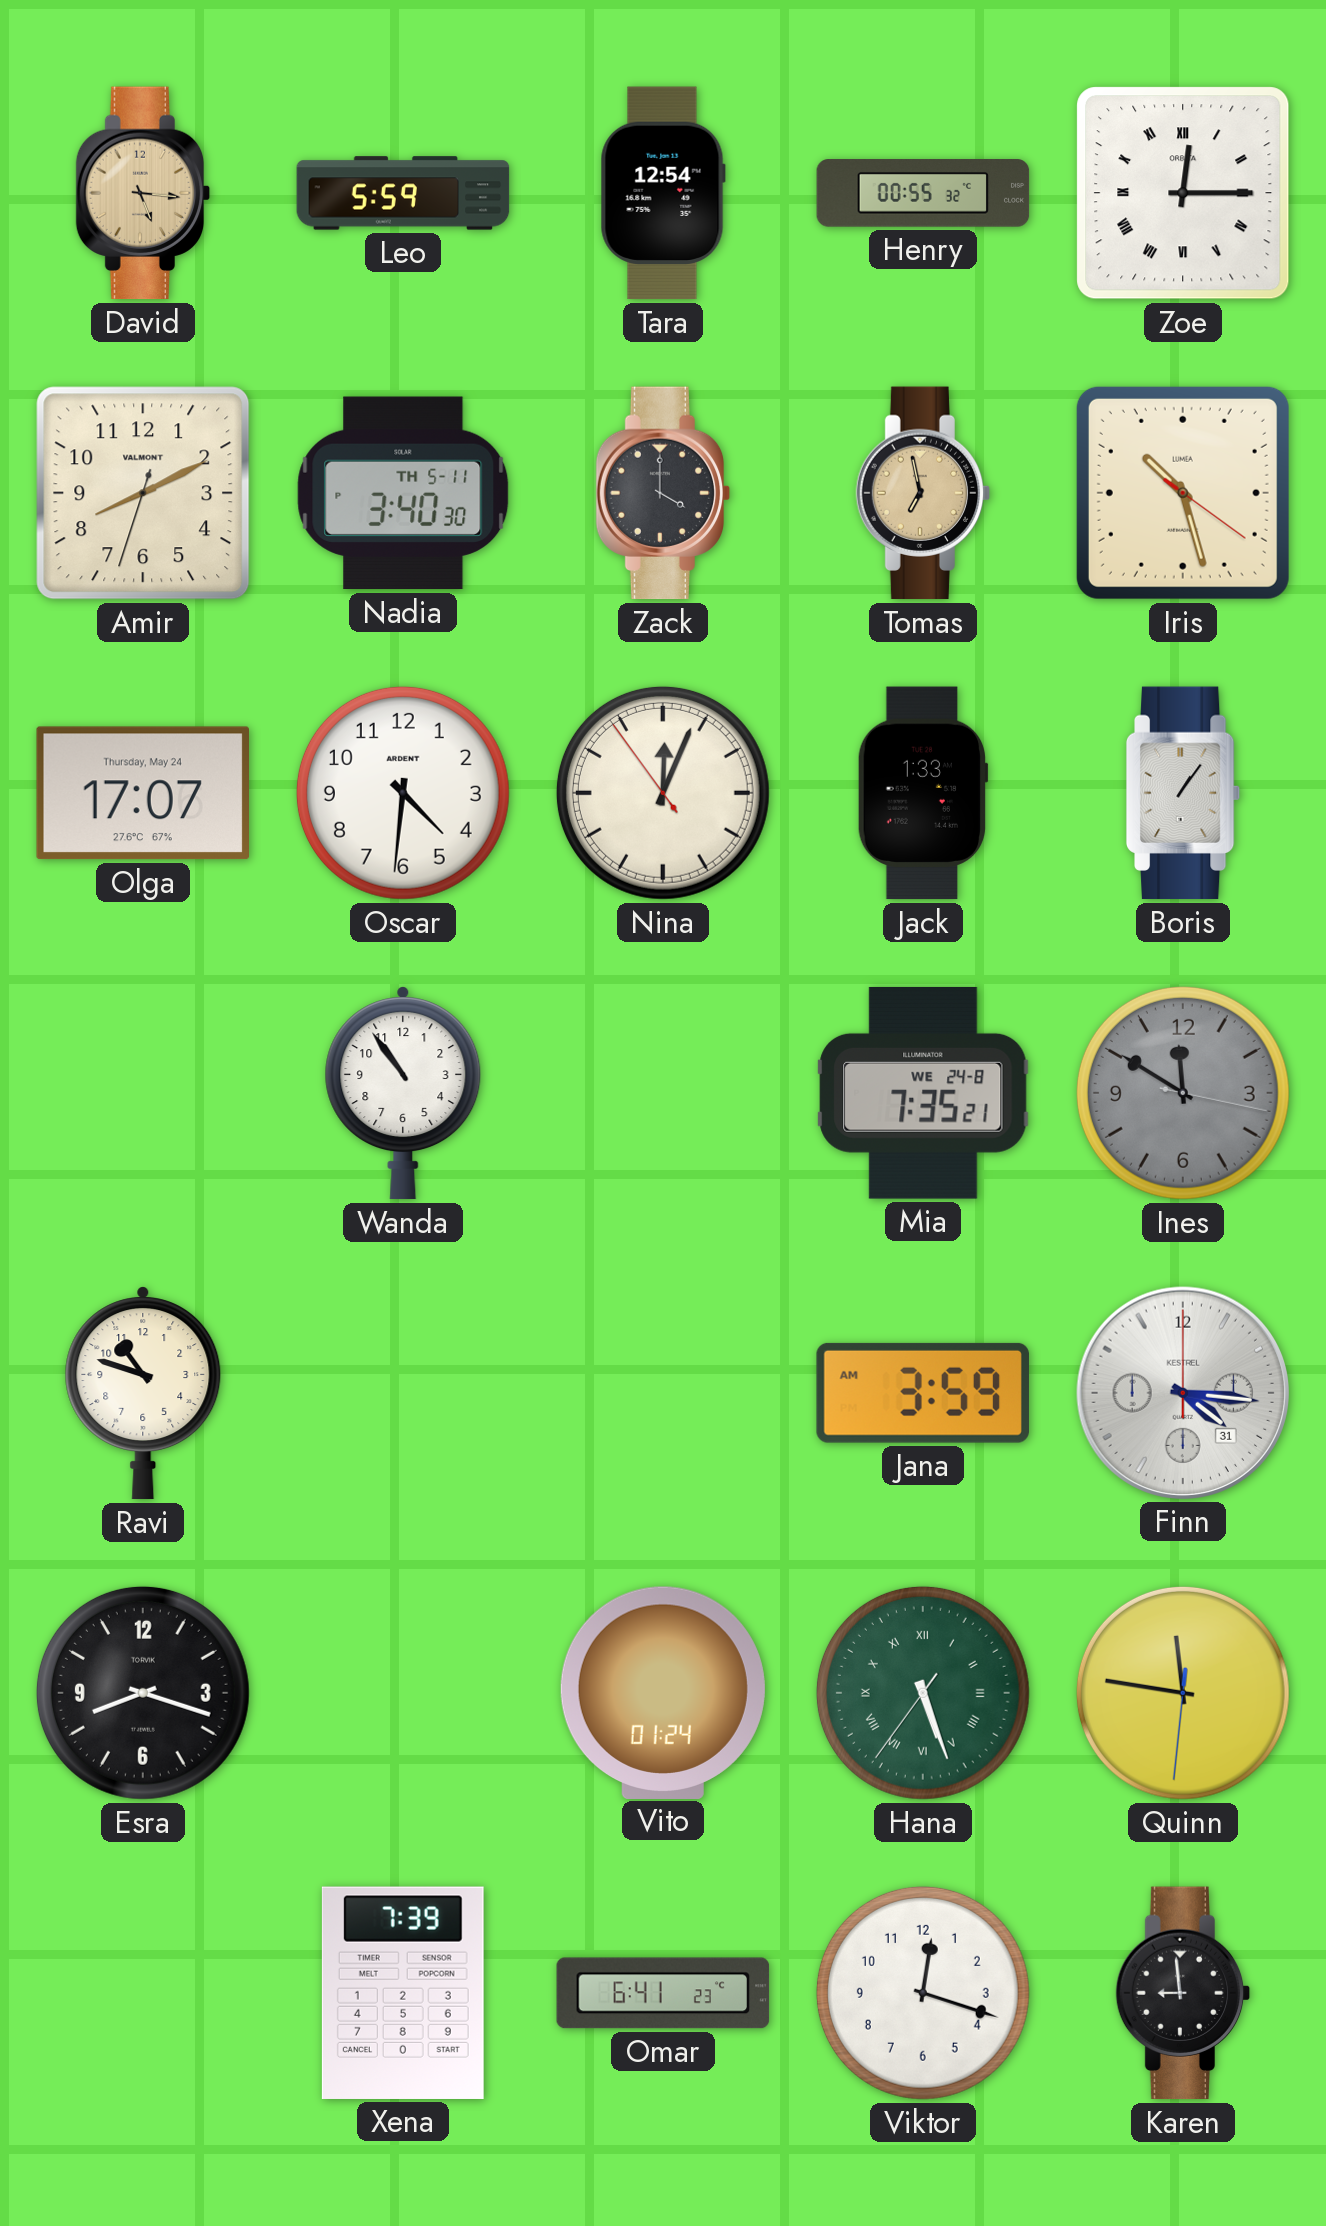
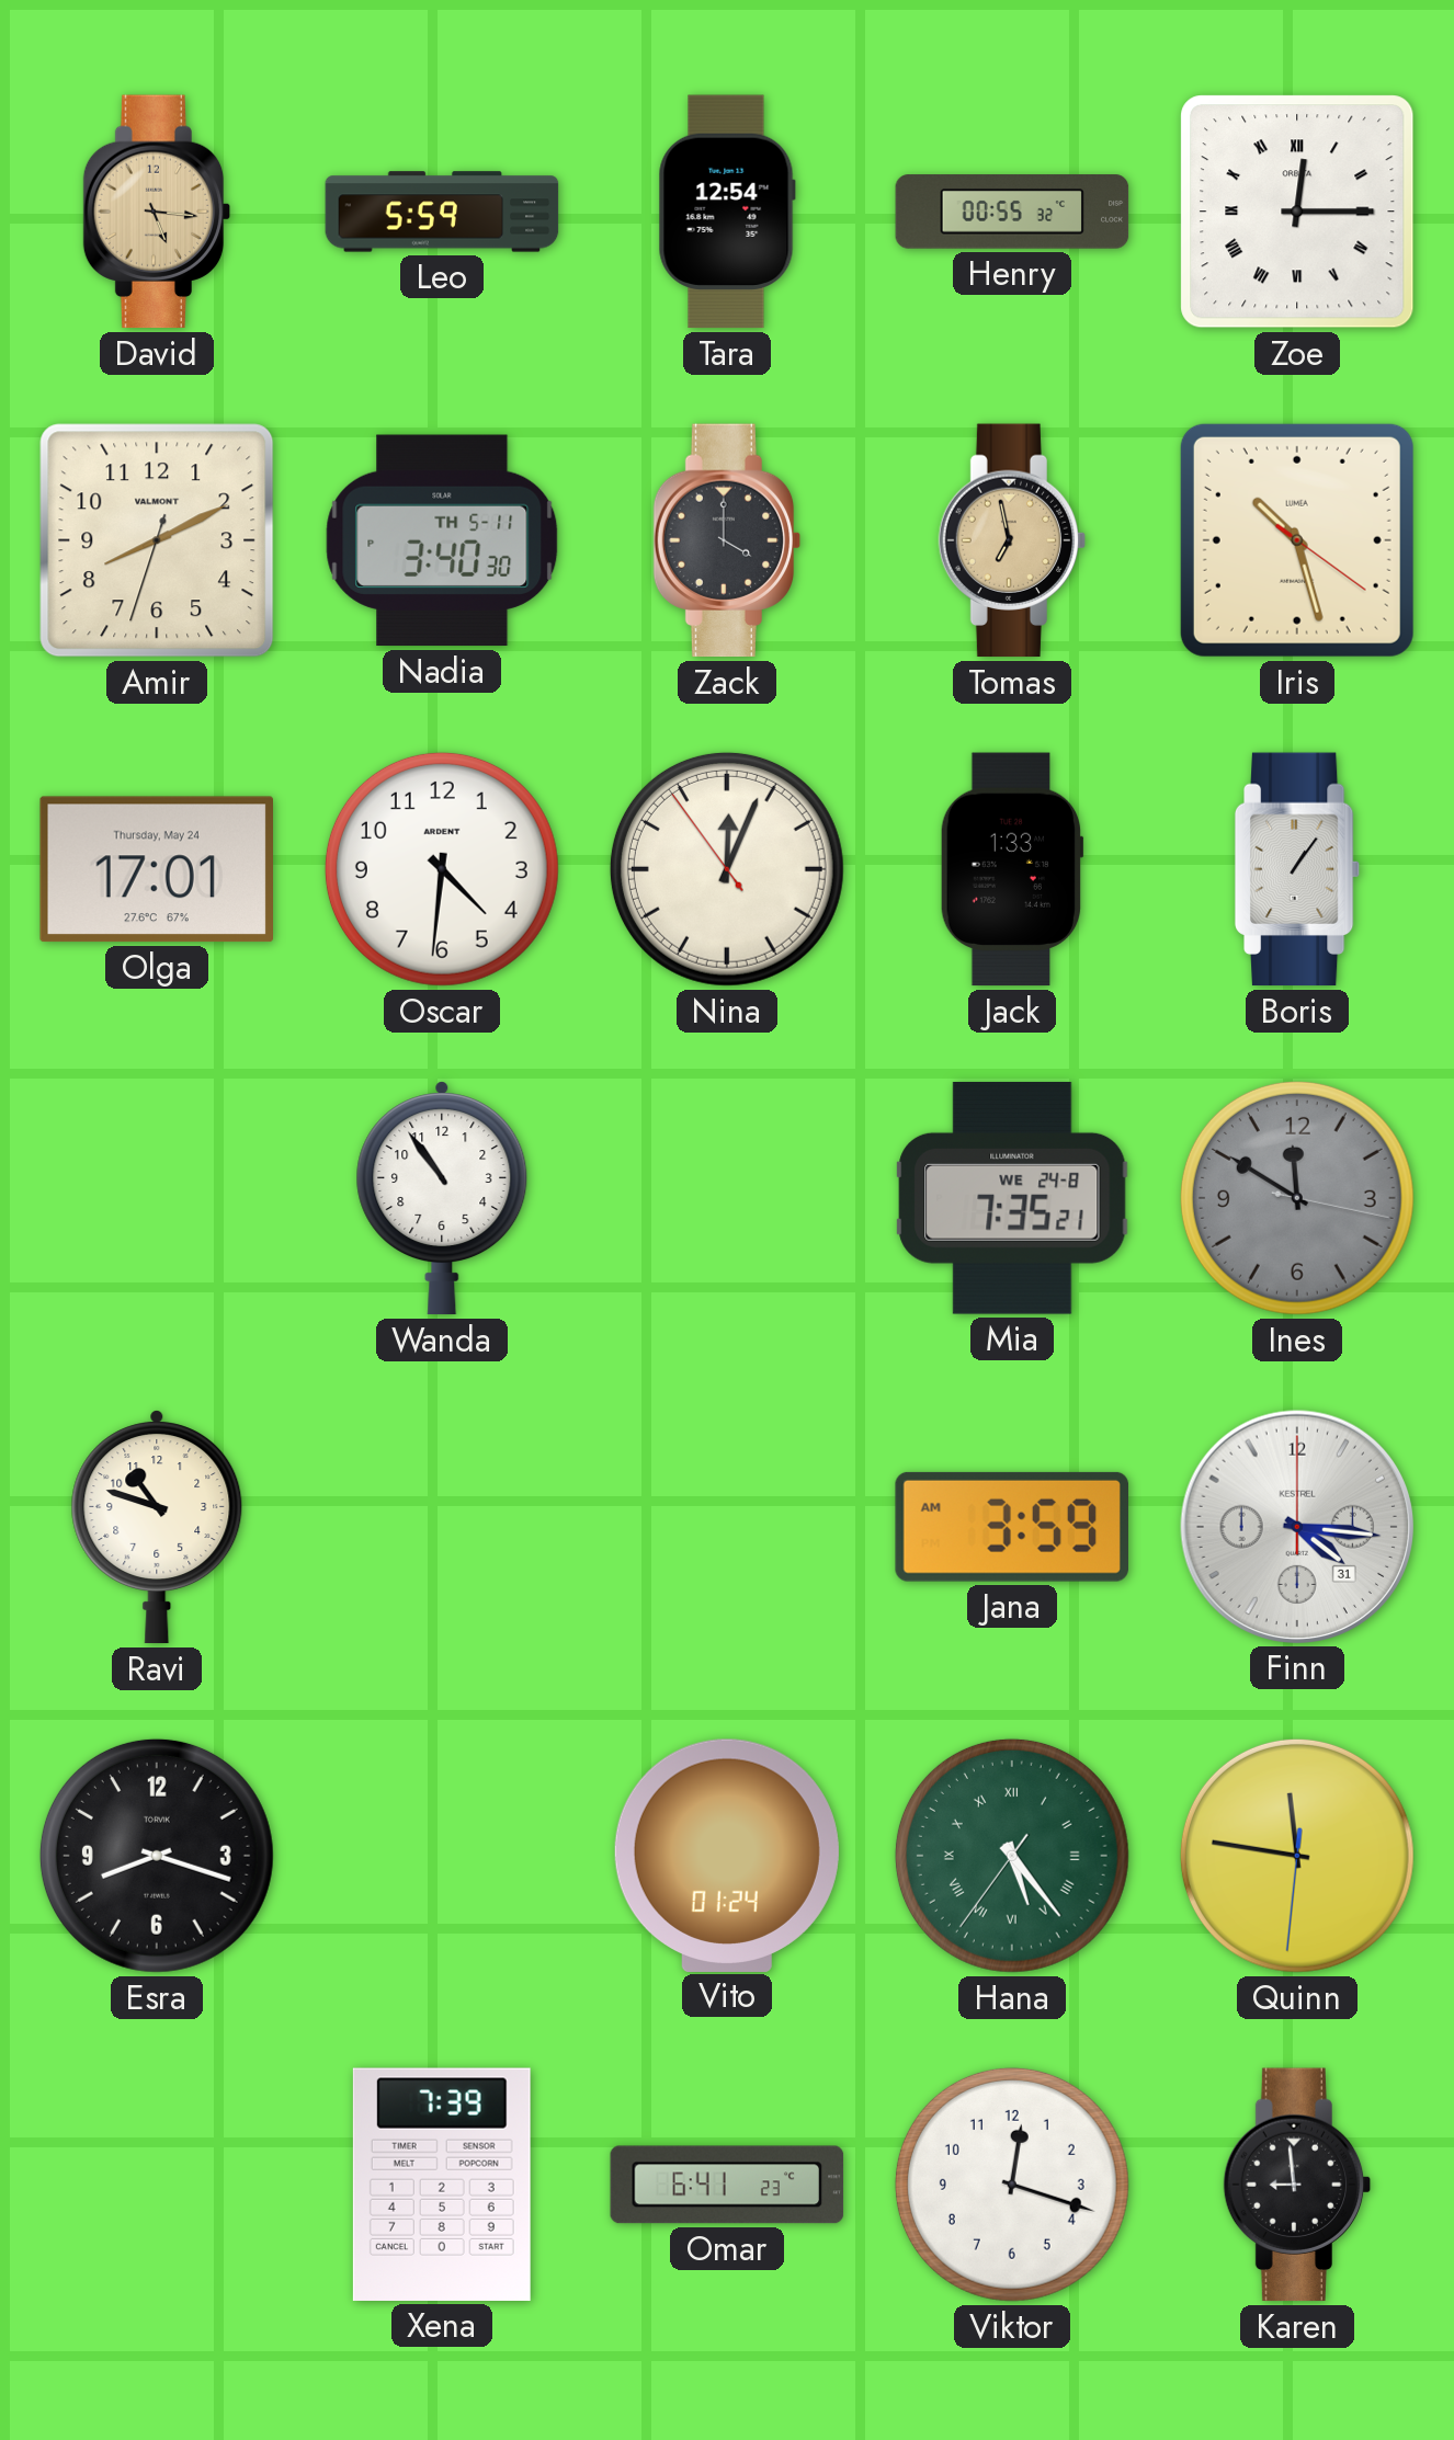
Olga: 17:07 -> 17:01
Hana: 5:26 -> 5:23
